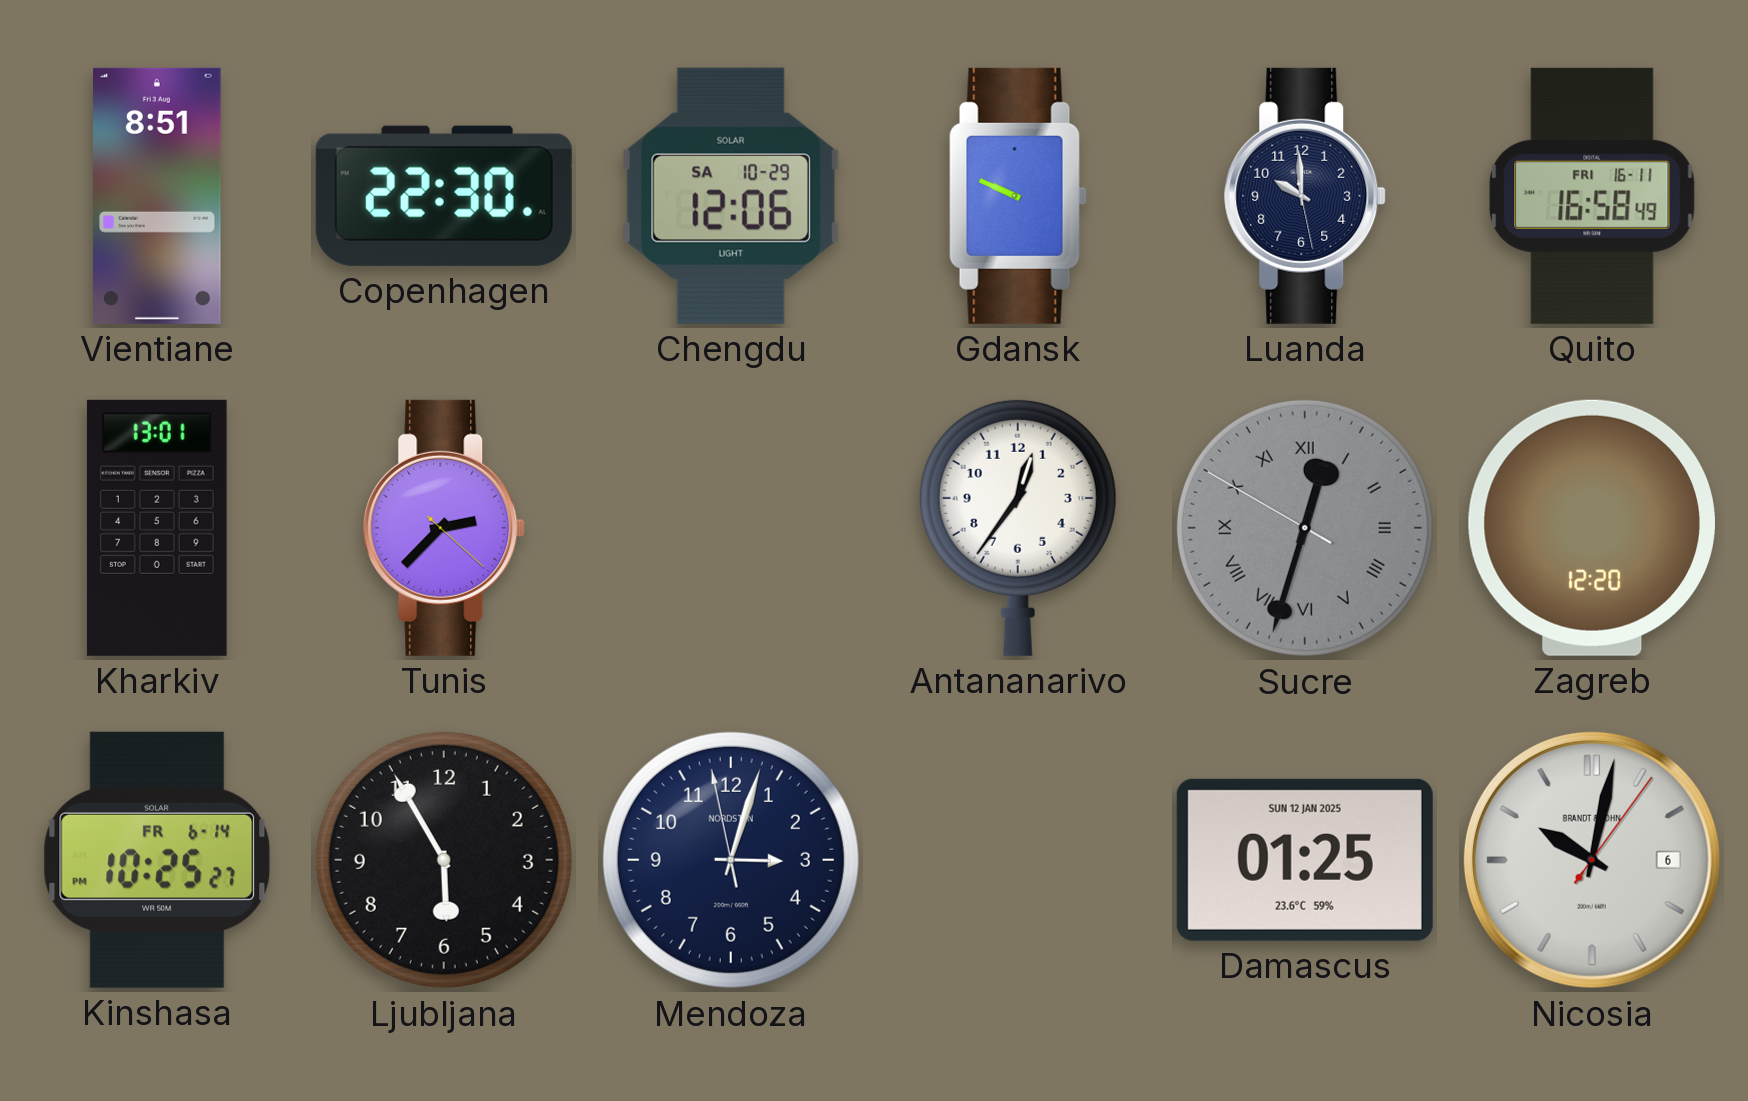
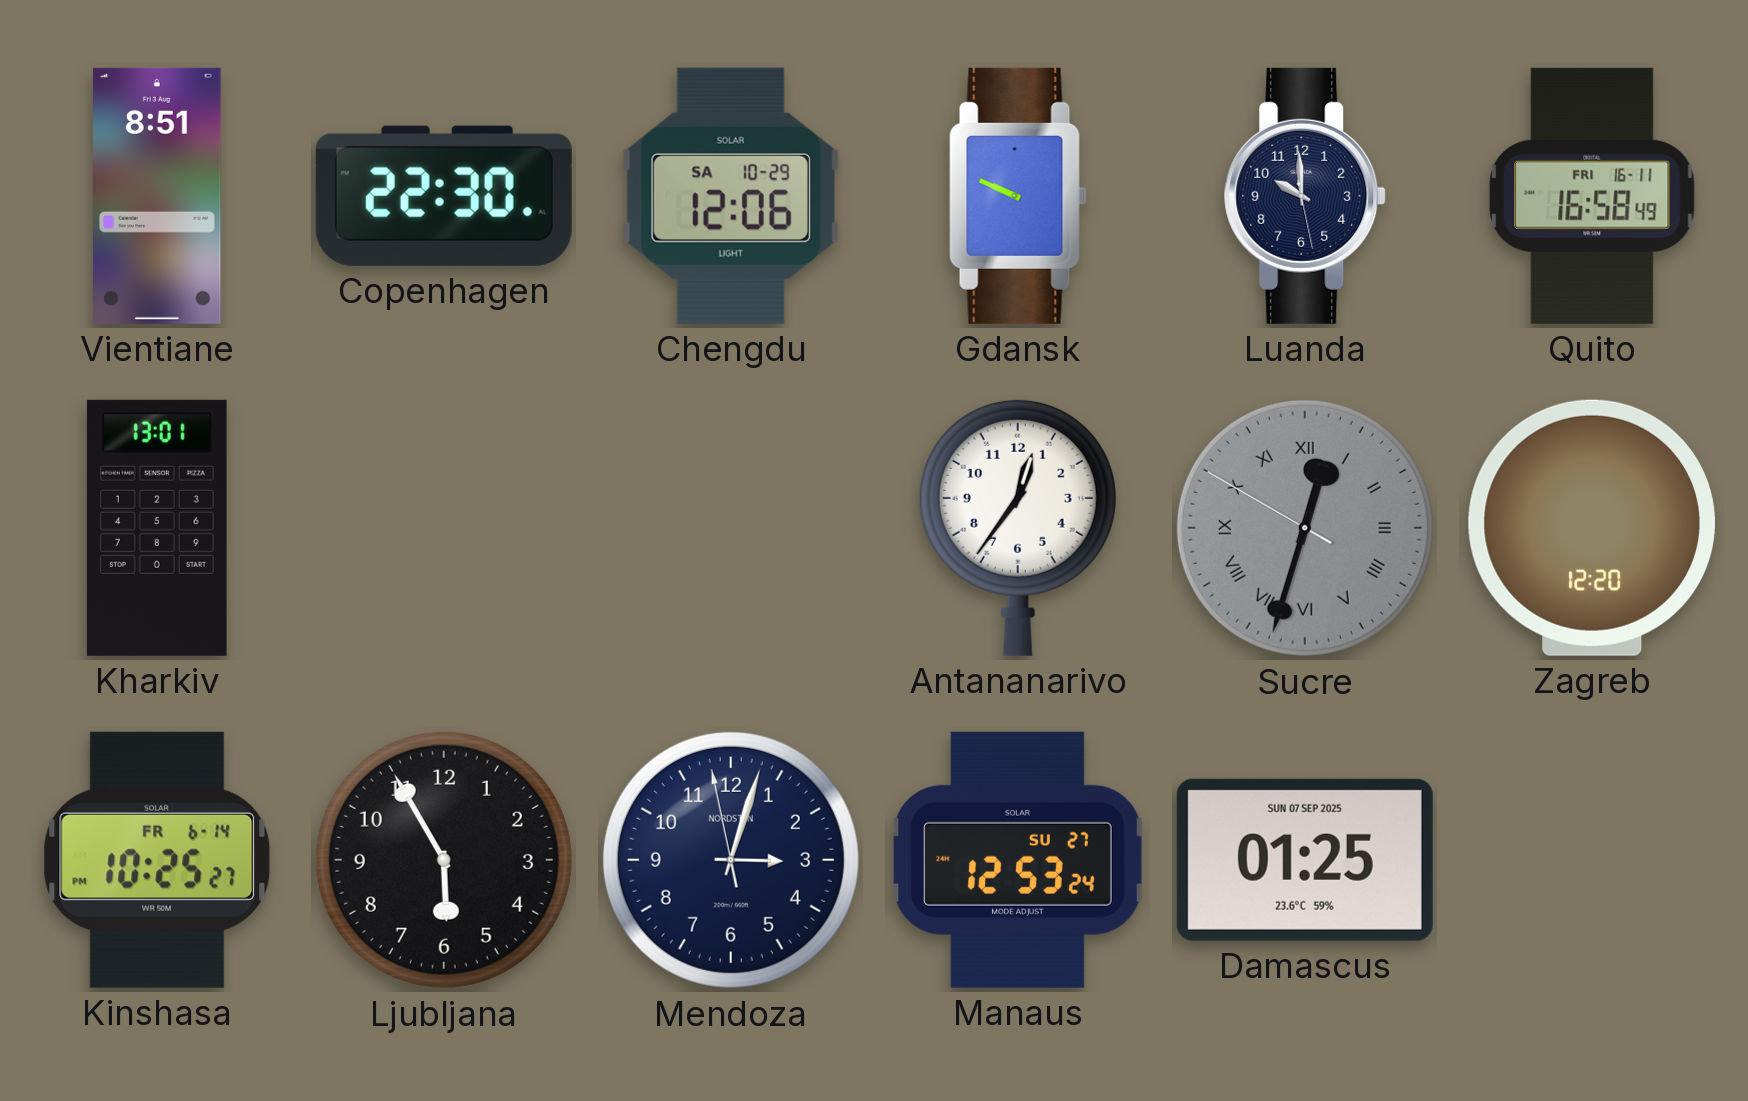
Tunis: 2:37 -> none
Manaus: none -> 12:53
Damascus date: SUN 12 JAN 2025 -> SUN 07 SEP 2025
Nicosia: 10:02 -> none
